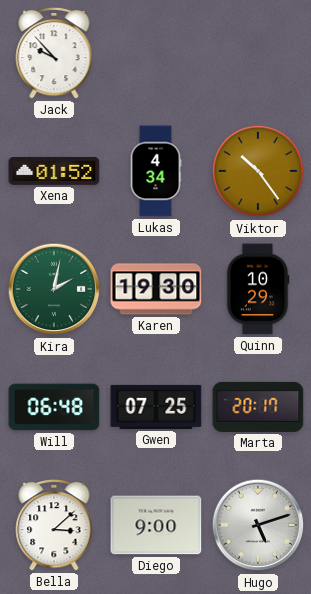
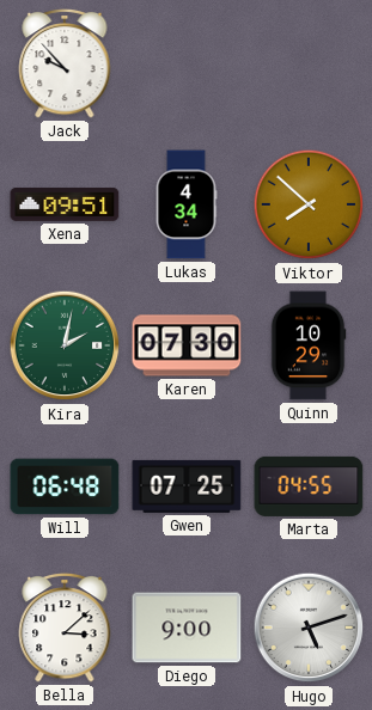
Xena: 01:52 -> 09:51
Viktor: 10:24 -> 7:52
Karen: 19:30 -> 07:30
Marta: 20:17 -> 04:55
